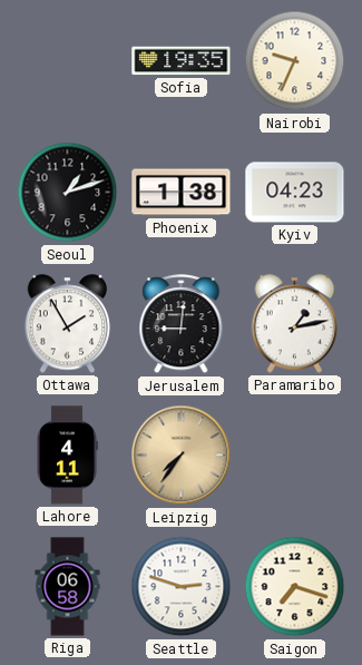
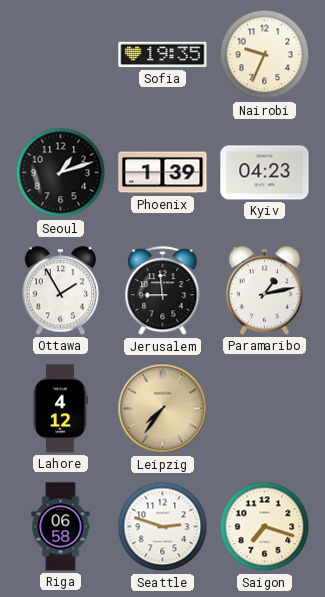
Phoenix: 1:38 -> 1:39
Jerusalem: 9:01 -> 8:59
Lahore: 4:11 -> 4:12
